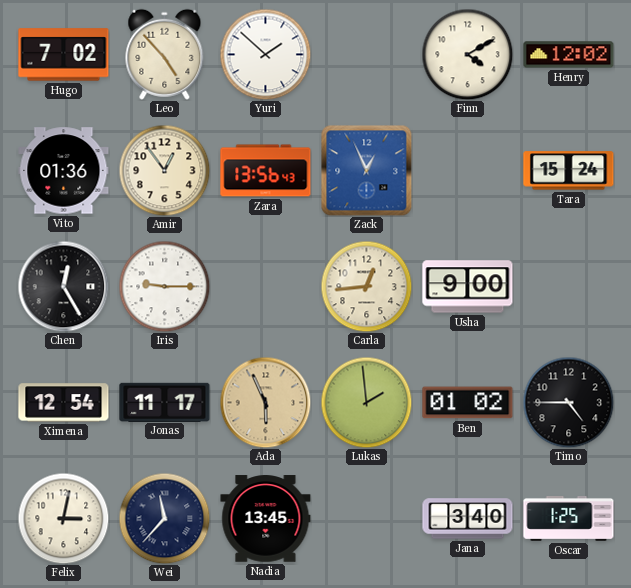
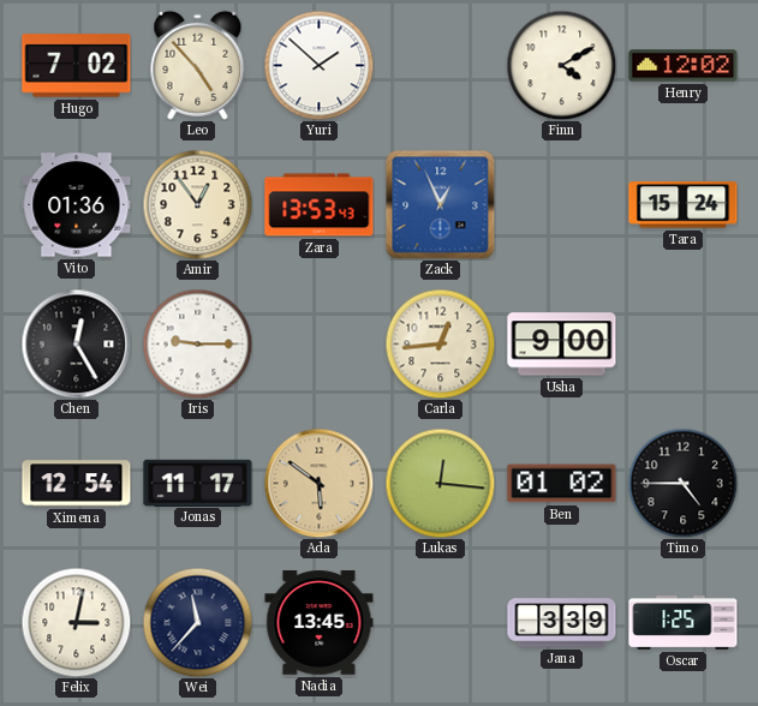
Zara: 13:56 -> 13:53
Ada: 5:56 -> 5:51
Lukas: 1:59 -> 12:16
Jana: 3:40 -> 3:39
